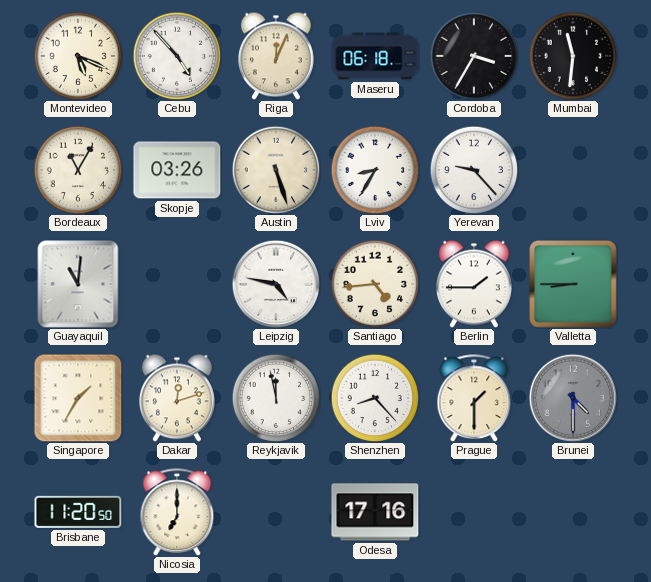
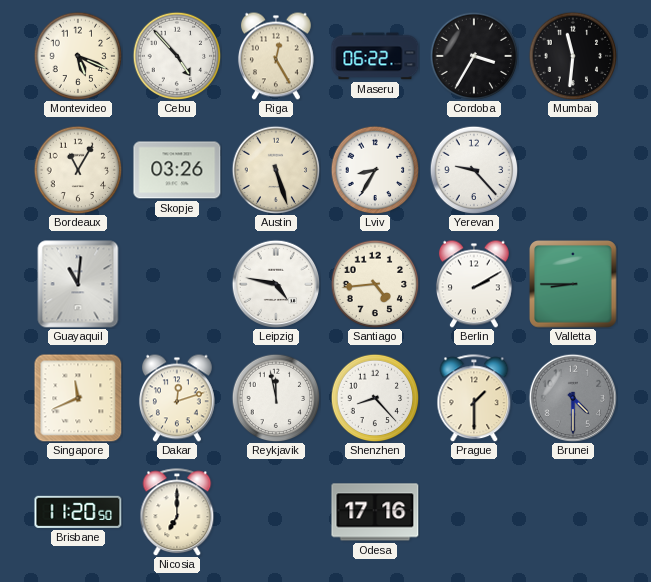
Riga: 12:04 -> 12:25
Maseru: 06:18 -> 06:22
Berlin: 1:45 -> 2:10
Singapore: 1:35 -> 11:41
